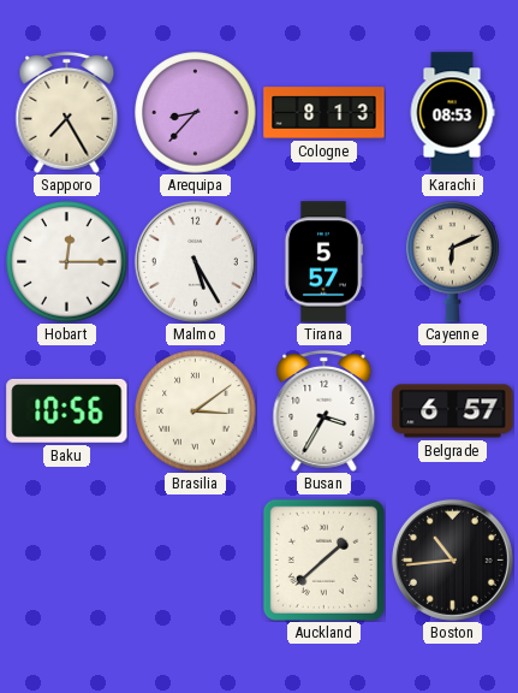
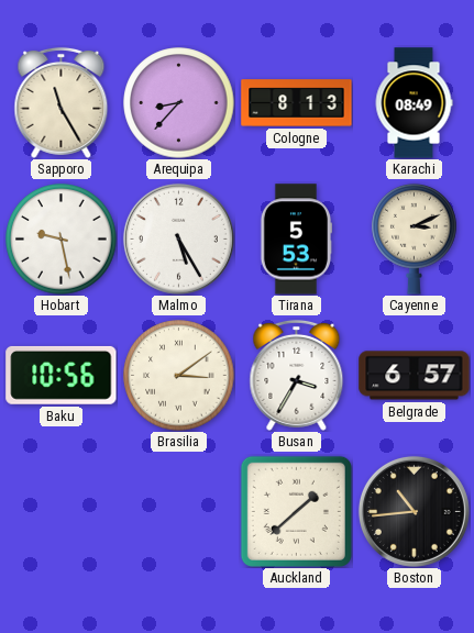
Sapporo: 7:25 -> 11:25
Karachi: 08:53 -> 08:49
Hobart: 12:15 -> 9:28
Tirana: 5:57 -> 5:53
Cayenne: 6:11 -> 3:11
